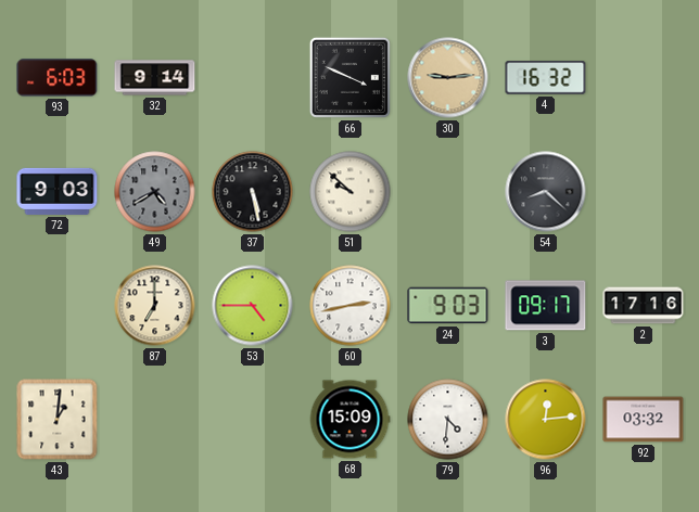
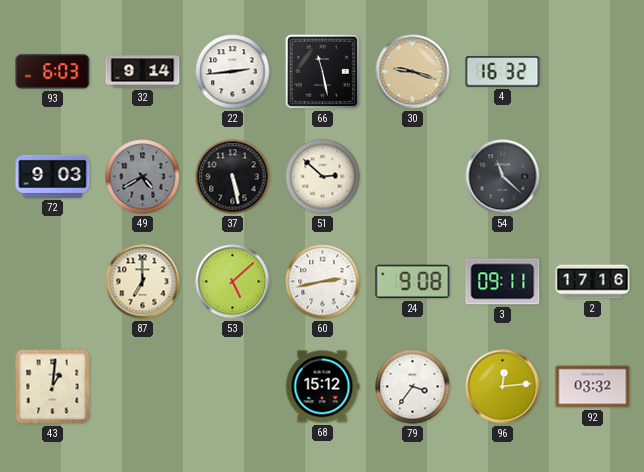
22: none -> 2:44
66: 3:49 -> 11:28
30: 9:14 -> 9:18
51: 9:52 -> 2:52
54: 8:22 -> 11:22
53: 4:45 -> 5:08
24: 9:03 -> 9:08
3: 09:17 -> 09:11
68: 15:09 -> 15:12
79: 4:31 -> 3:36
